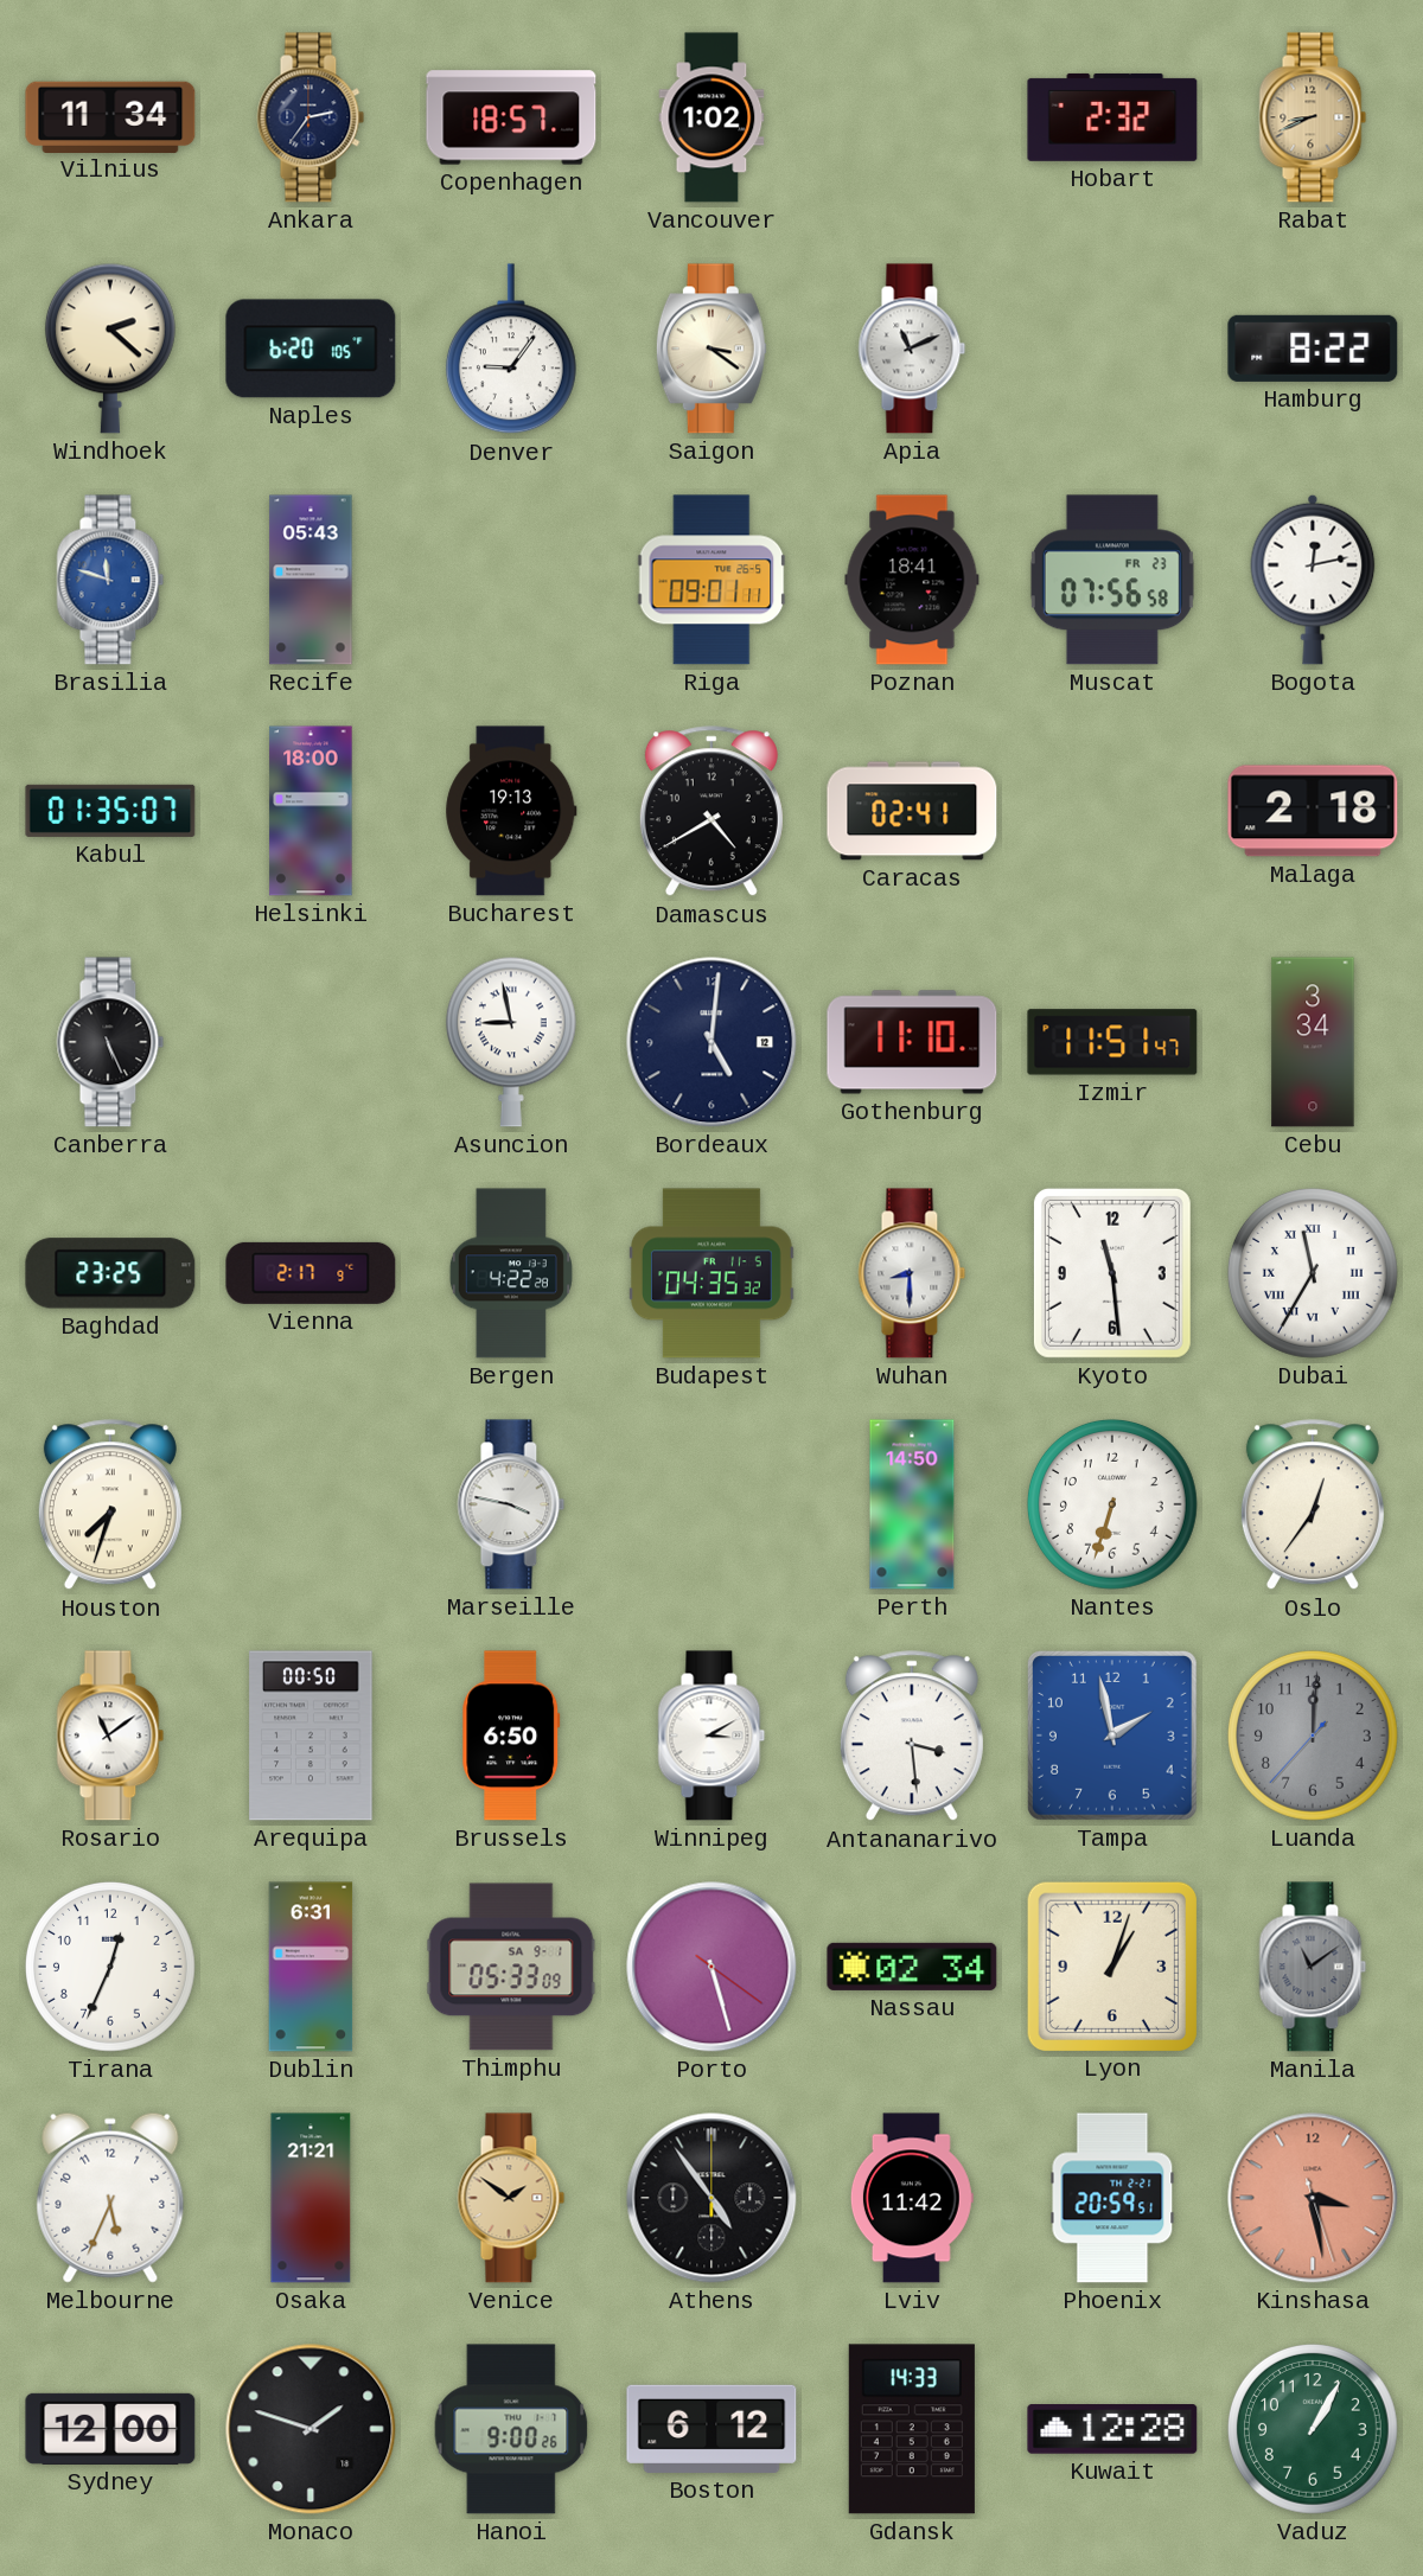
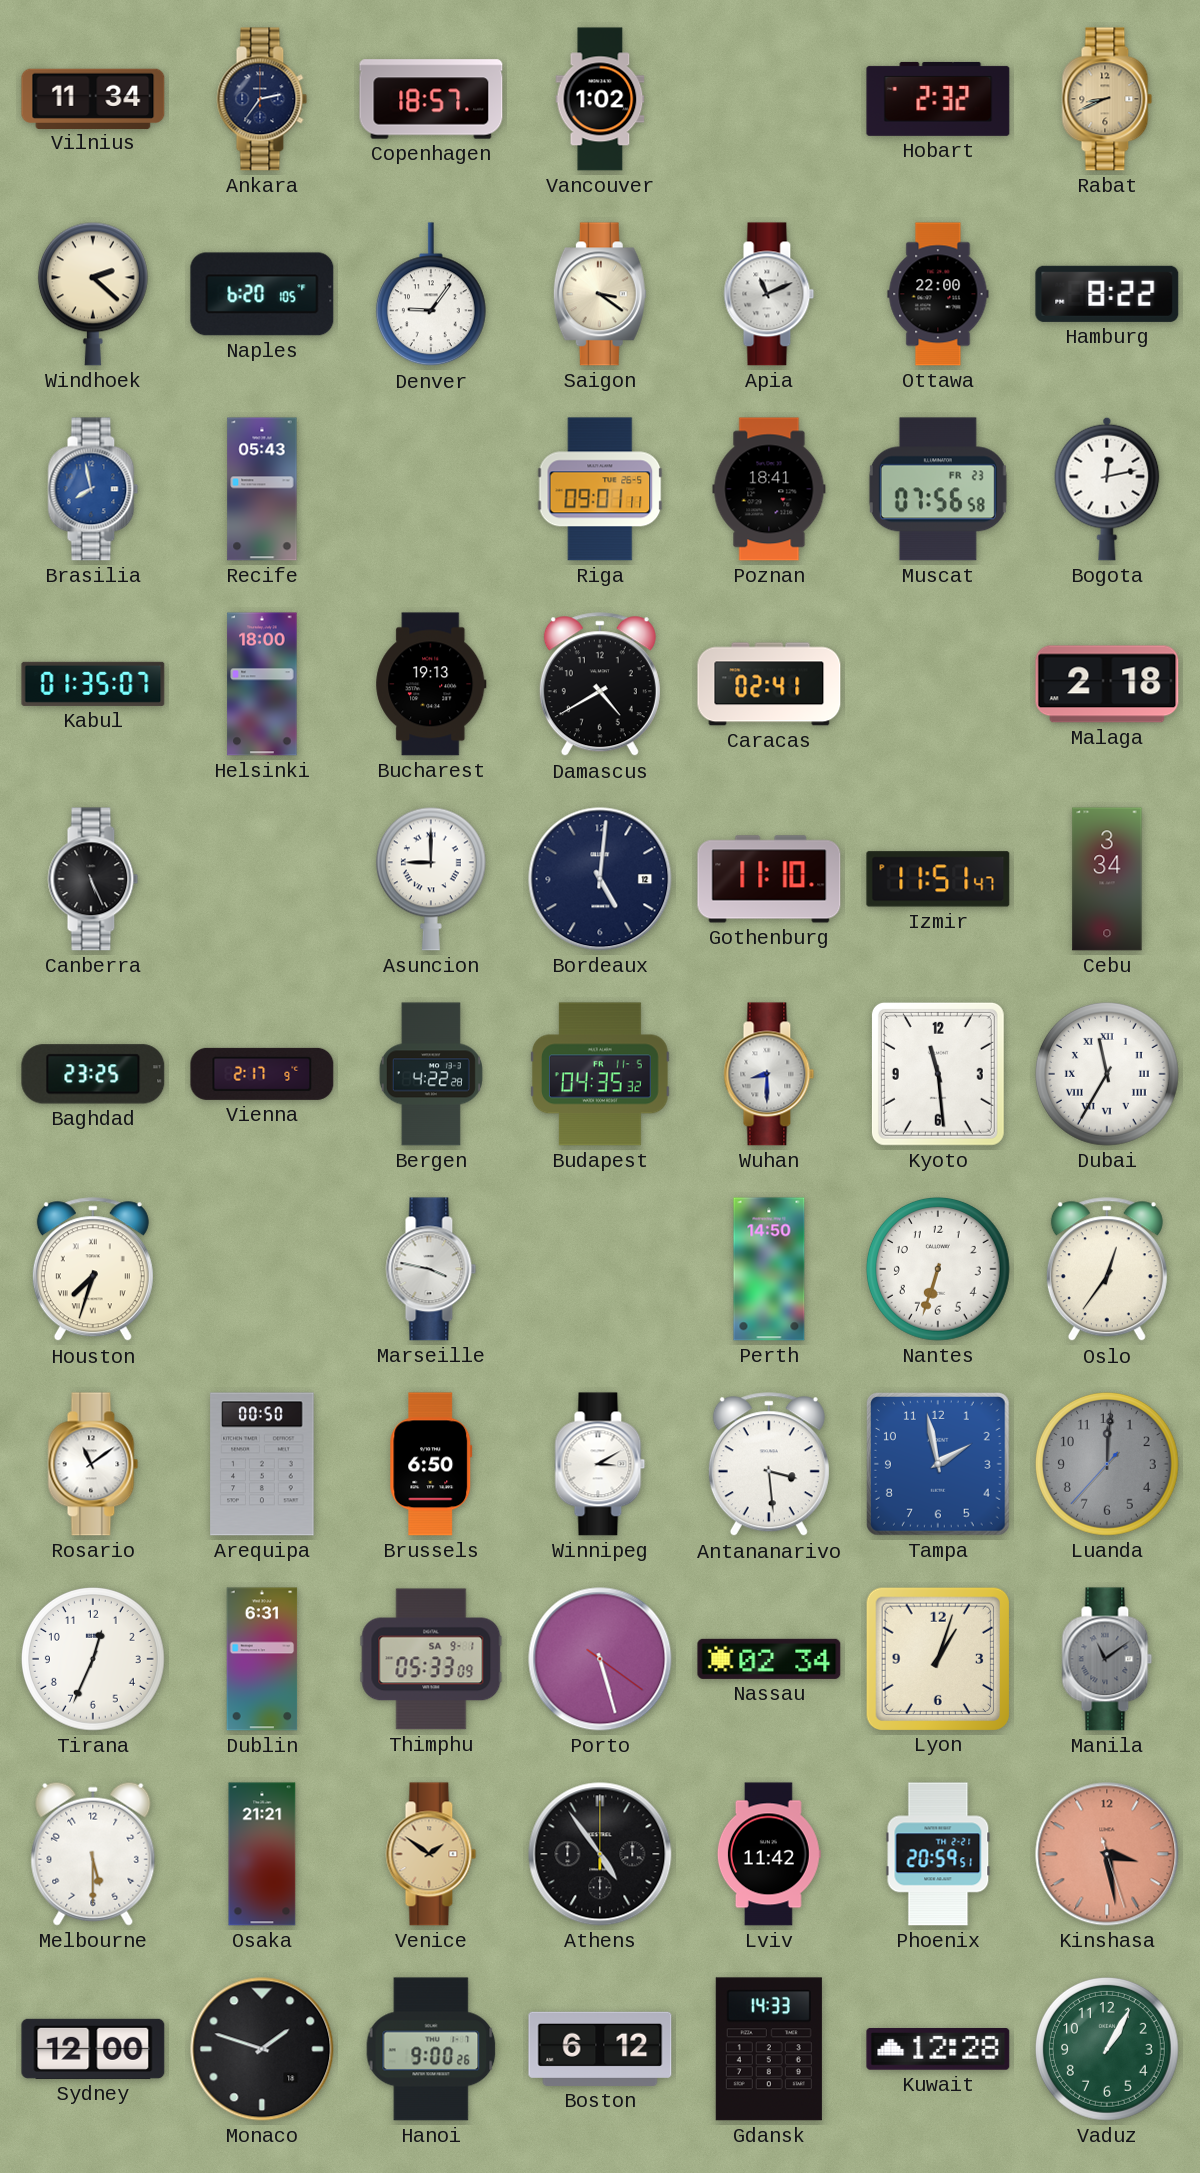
Ottawa: none -> 22:00
Brasilia: 11:48 -> 7:58
Asuncion: 8:58 -> 9:00
Melbourne: 5:34 -> 5:30
